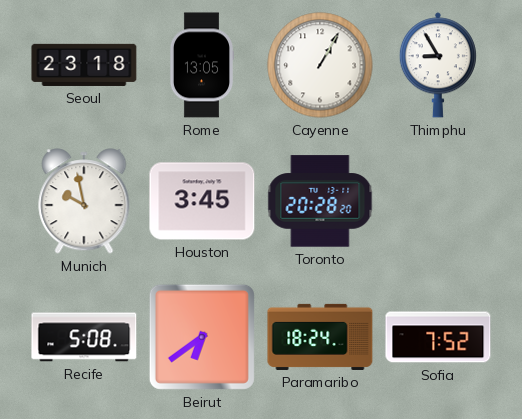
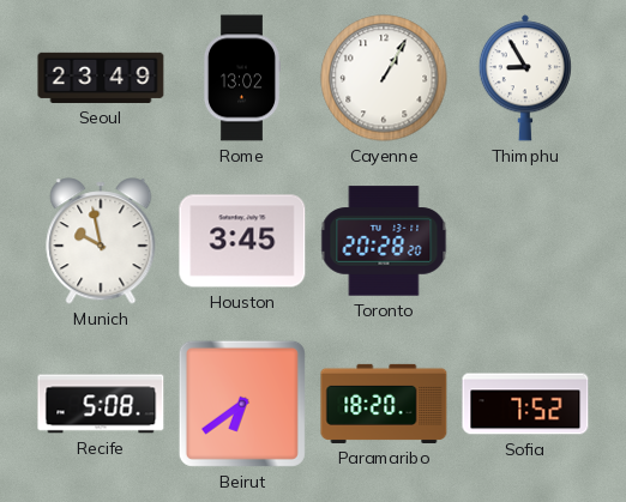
Seoul: 23:18 -> 23:49
Rome: 13:05 -> 13:02
Paramaribo: 18:24 -> 18:20
